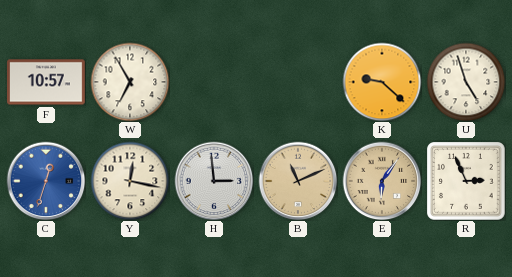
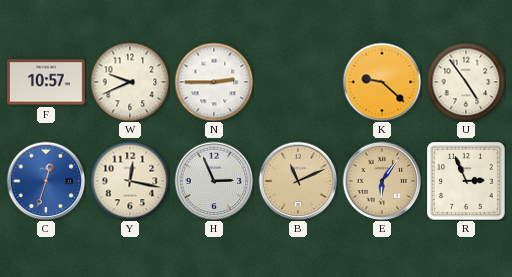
W: 6:55 -> 9:41
N: none -> 2:45
U: 4:57 -> 4:54
H: 2:59 -> 2:56
